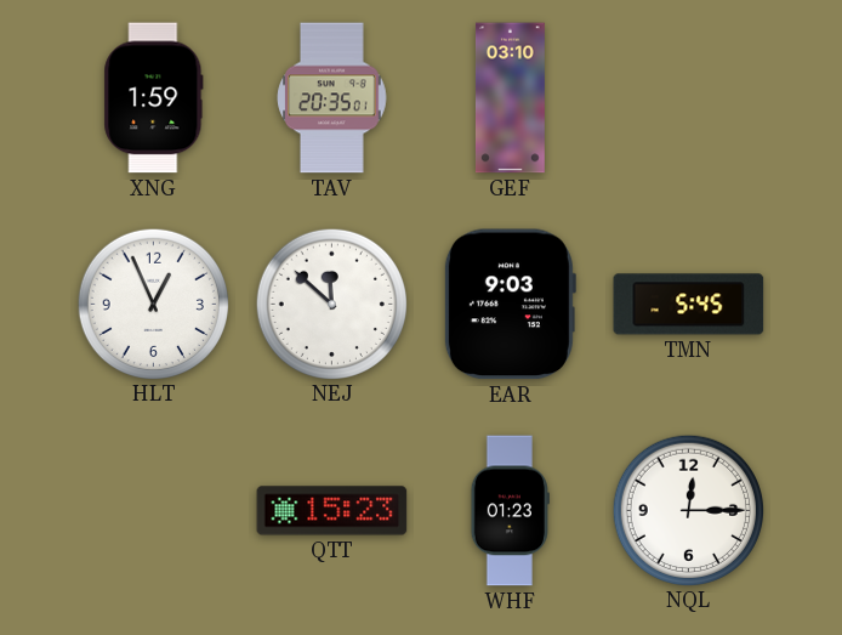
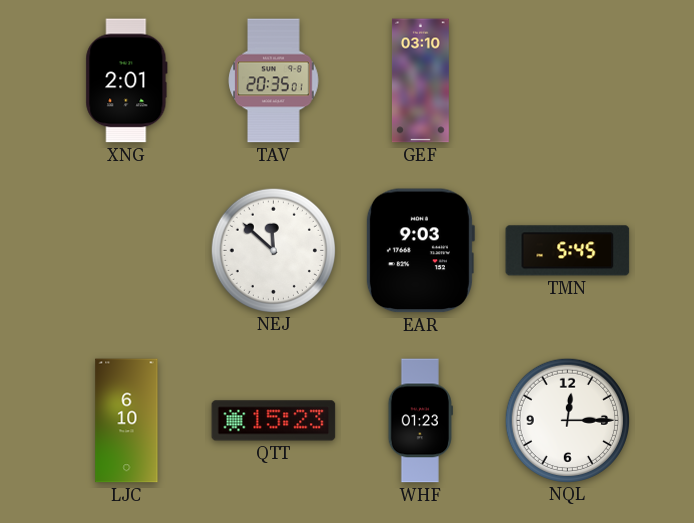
XNG: 1:59 -> 2:01
HLT: 12:56 -> none
LJC: none -> 6:10
